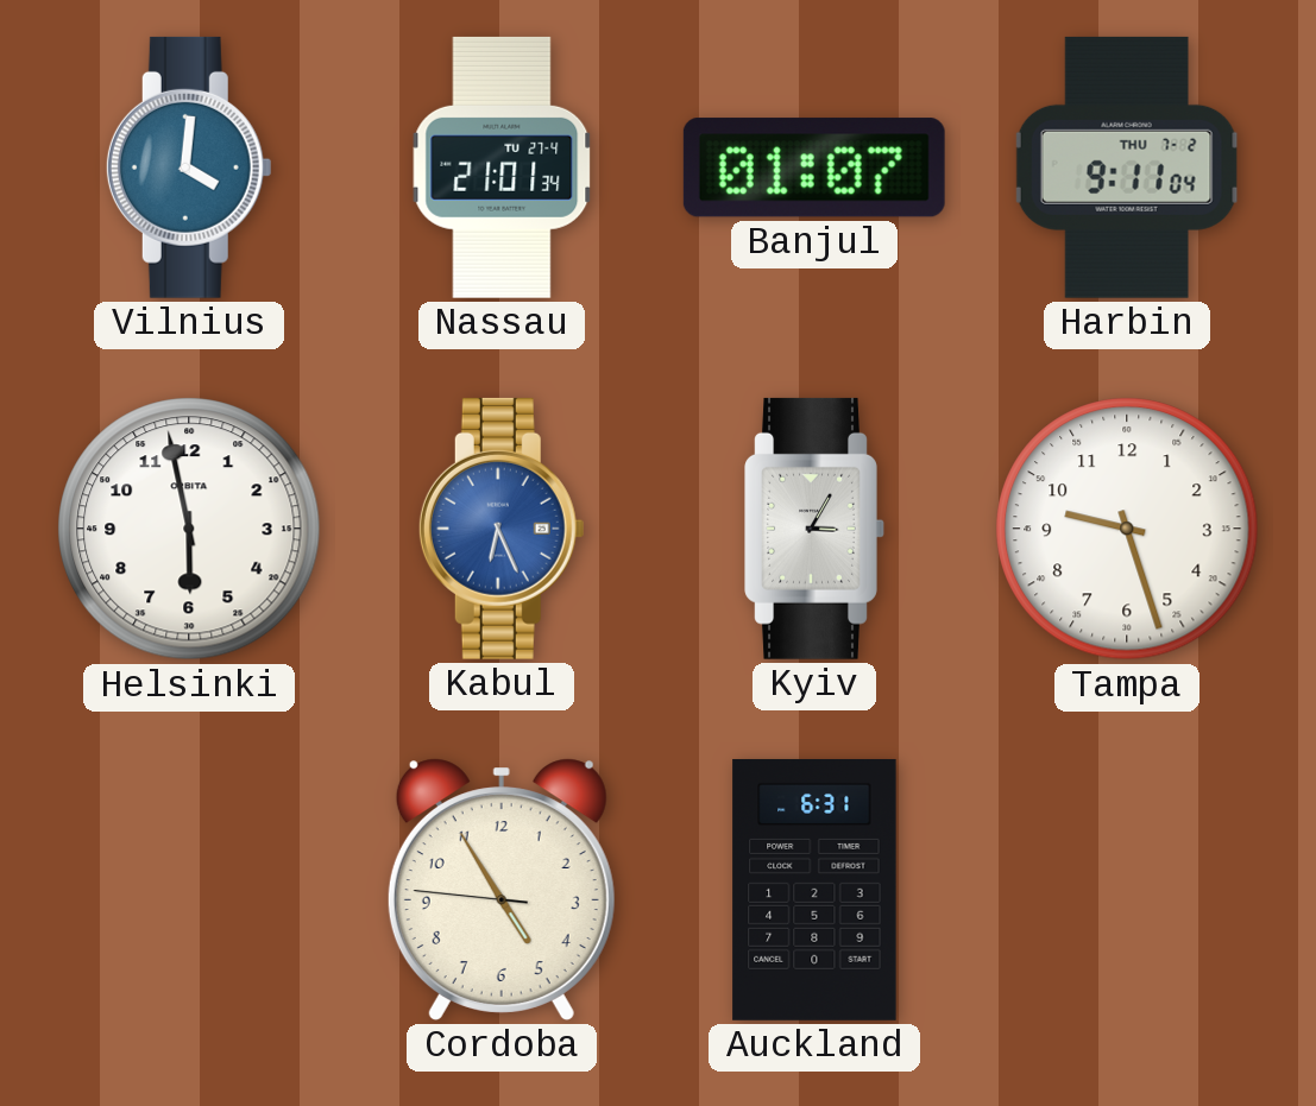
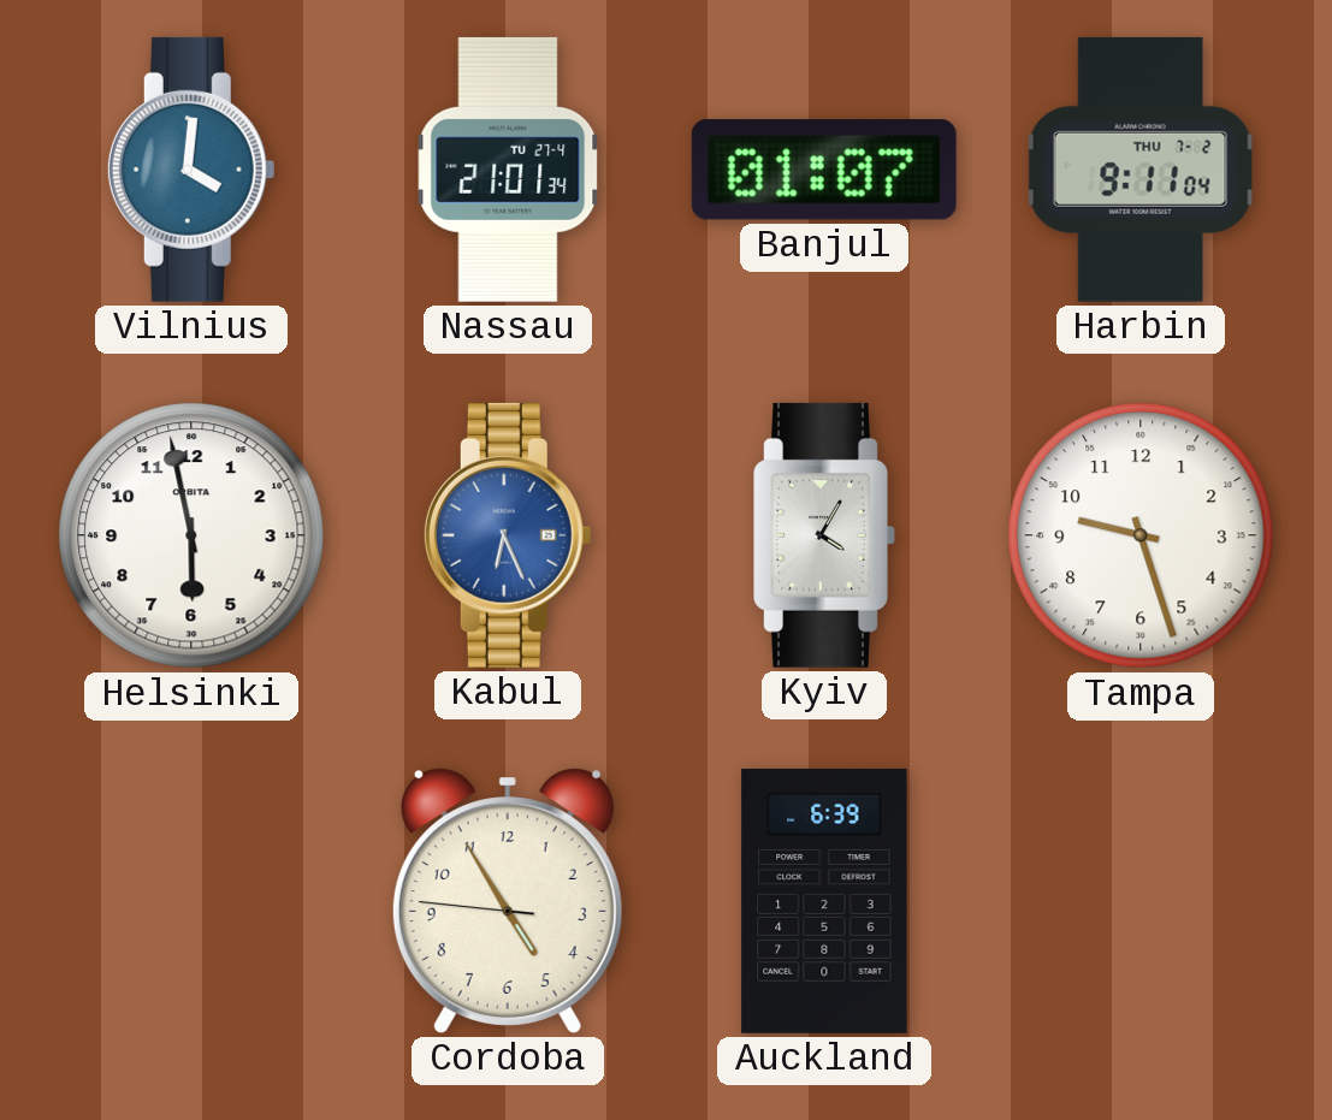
Kyiv: 3:05 -> 4:05
Auckland: 6:31 -> 6:39
